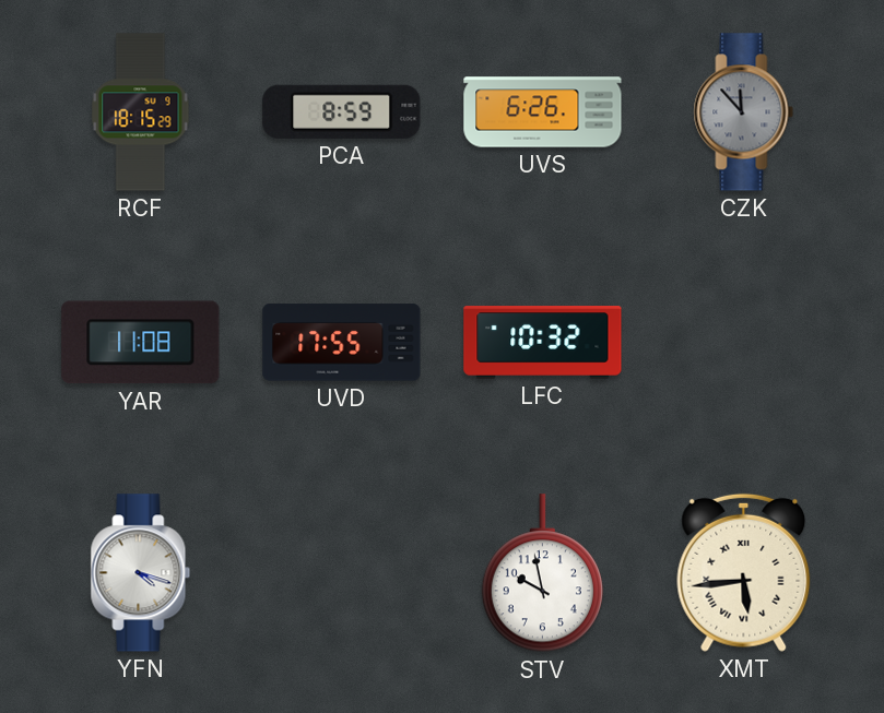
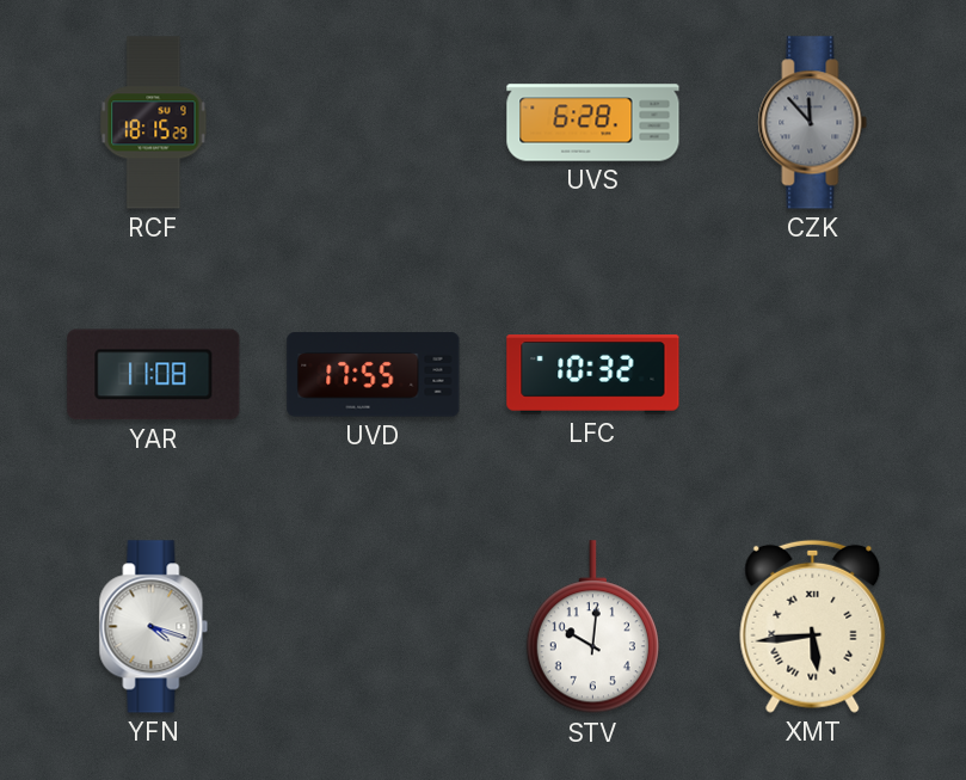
PCA: 8:59 -> none
UVS: 6:26 -> 6:28
STV: 9:58 -> 10:01
